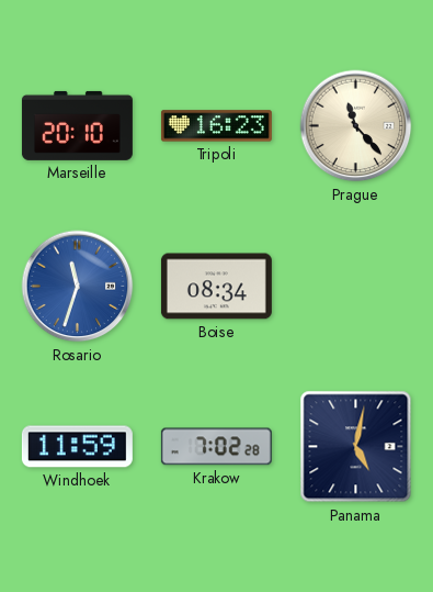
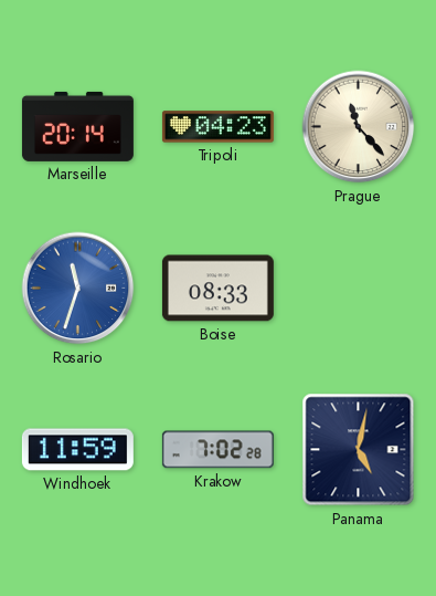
Marseille: 20:10 -> 20:14
Tripoli: 16:23 -> 04:23
Boise: 08:34 -> 08:33
